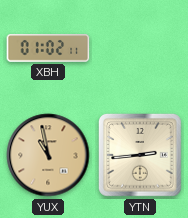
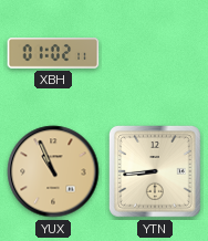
YUX: 10:58 -> 10:56
YTN: 2:44 -> 8:44
